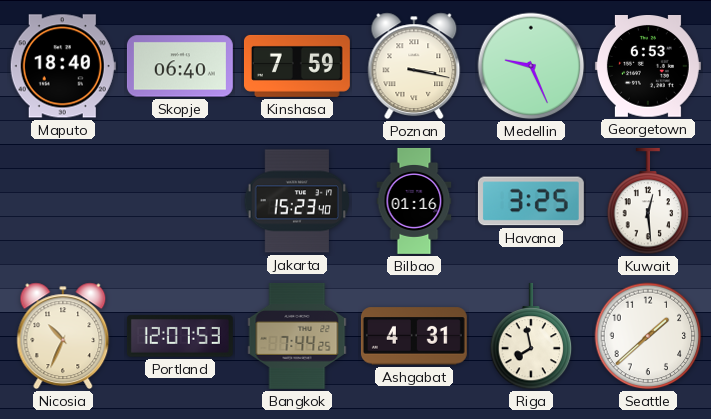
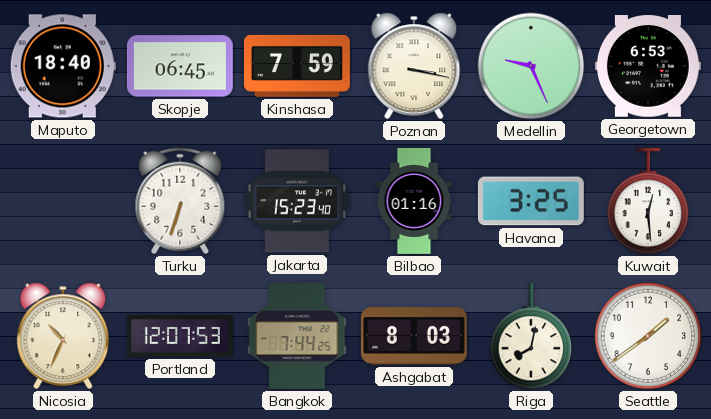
Skopje: 06:40 -> 06:45
Turku: none -> 6:33
Ashgabat: 4:31 -> 8:03
Riga: 7:58 -> 8:02
Seattle: 1:38 -> 1:39
